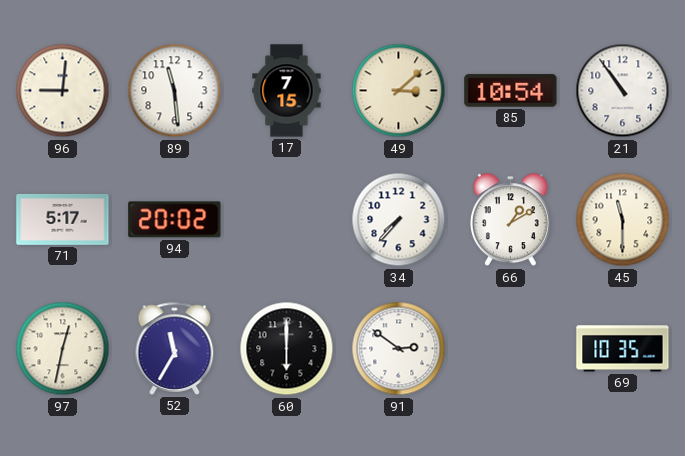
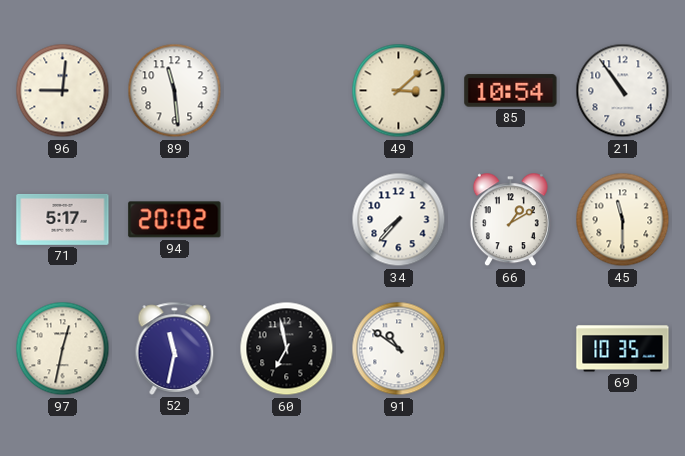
17: 7:15 -> none
52: 11:35 -> 11:32
60: 6:00 -> 6:58
91: 2:51 -> 10:51
